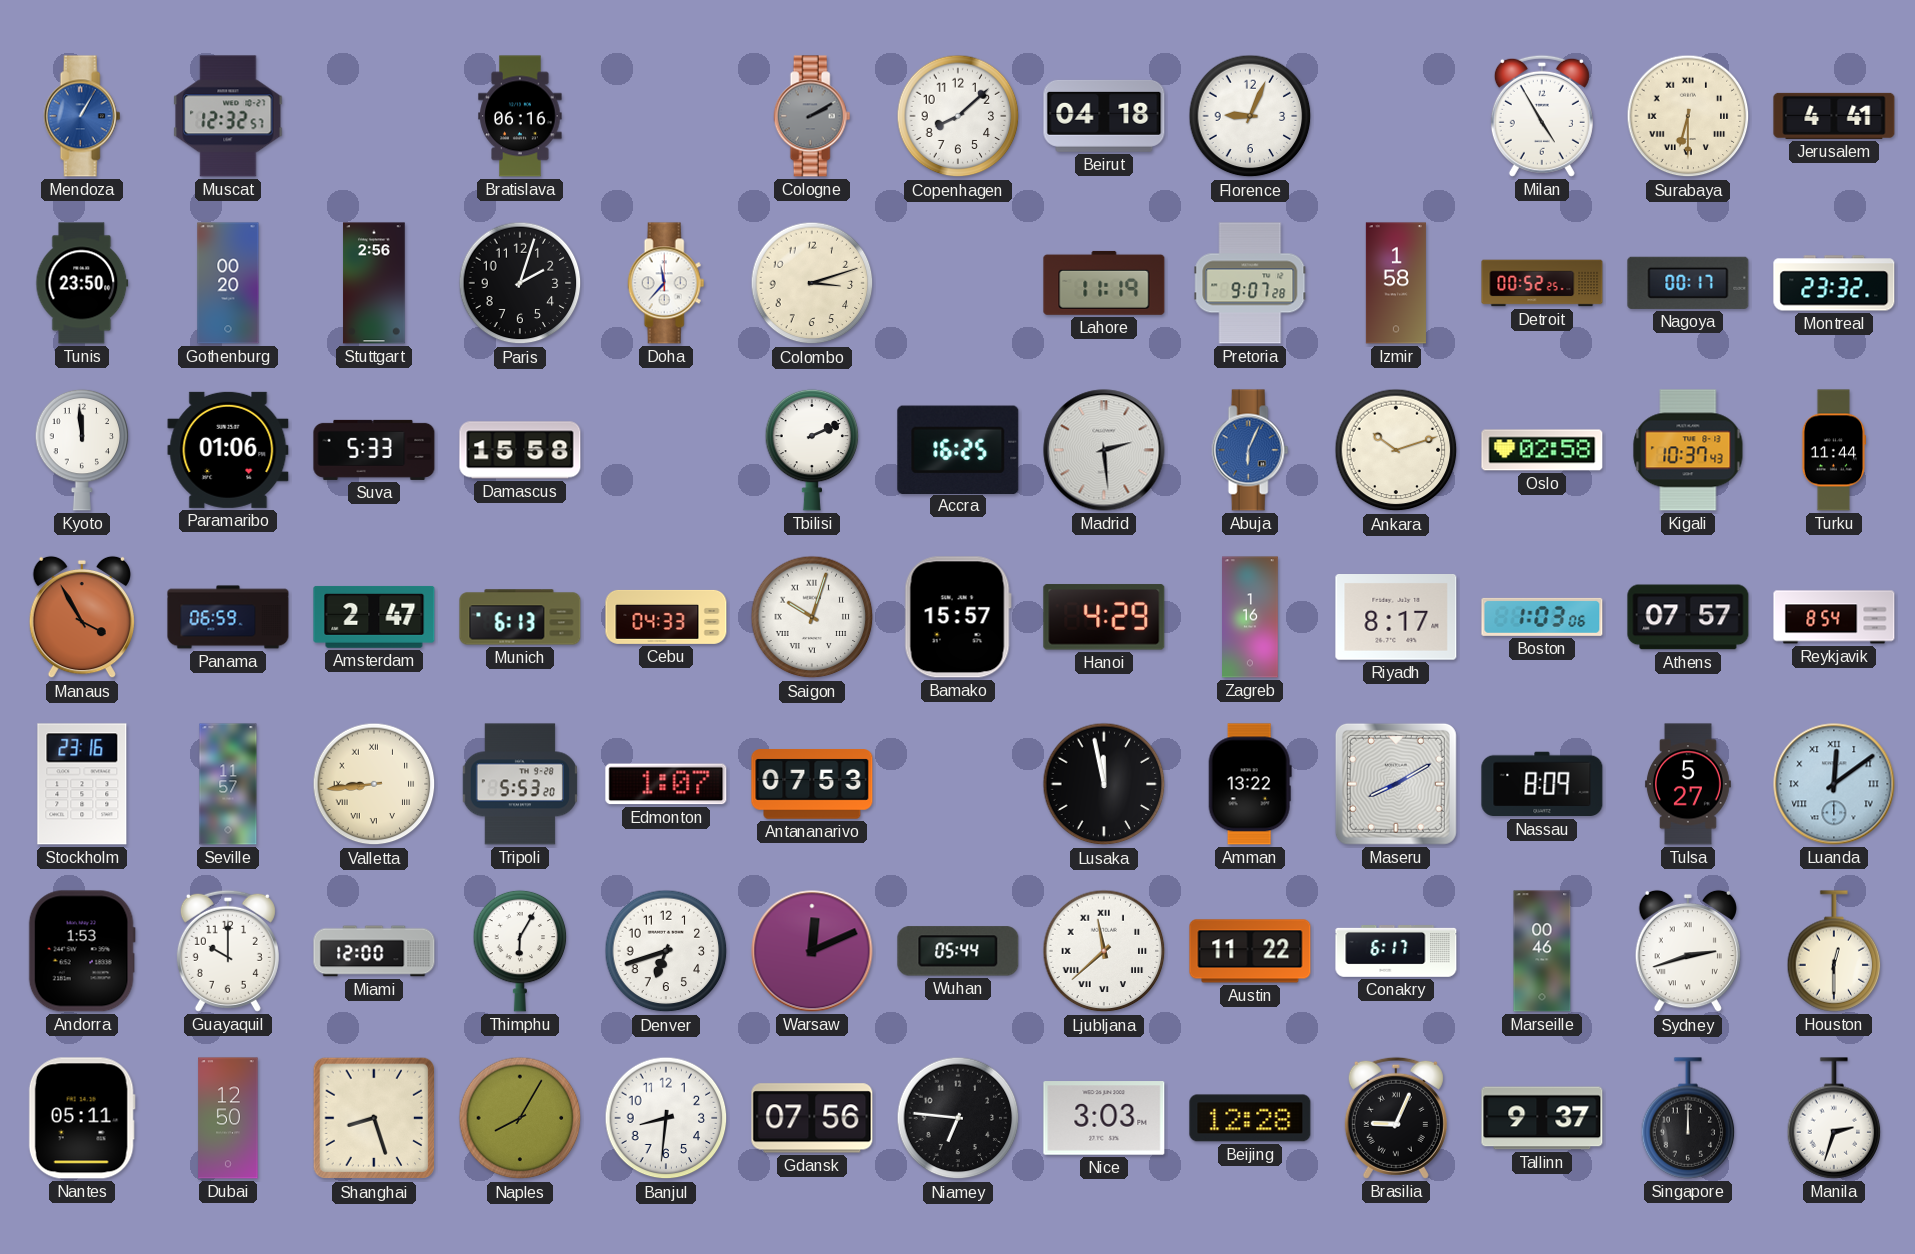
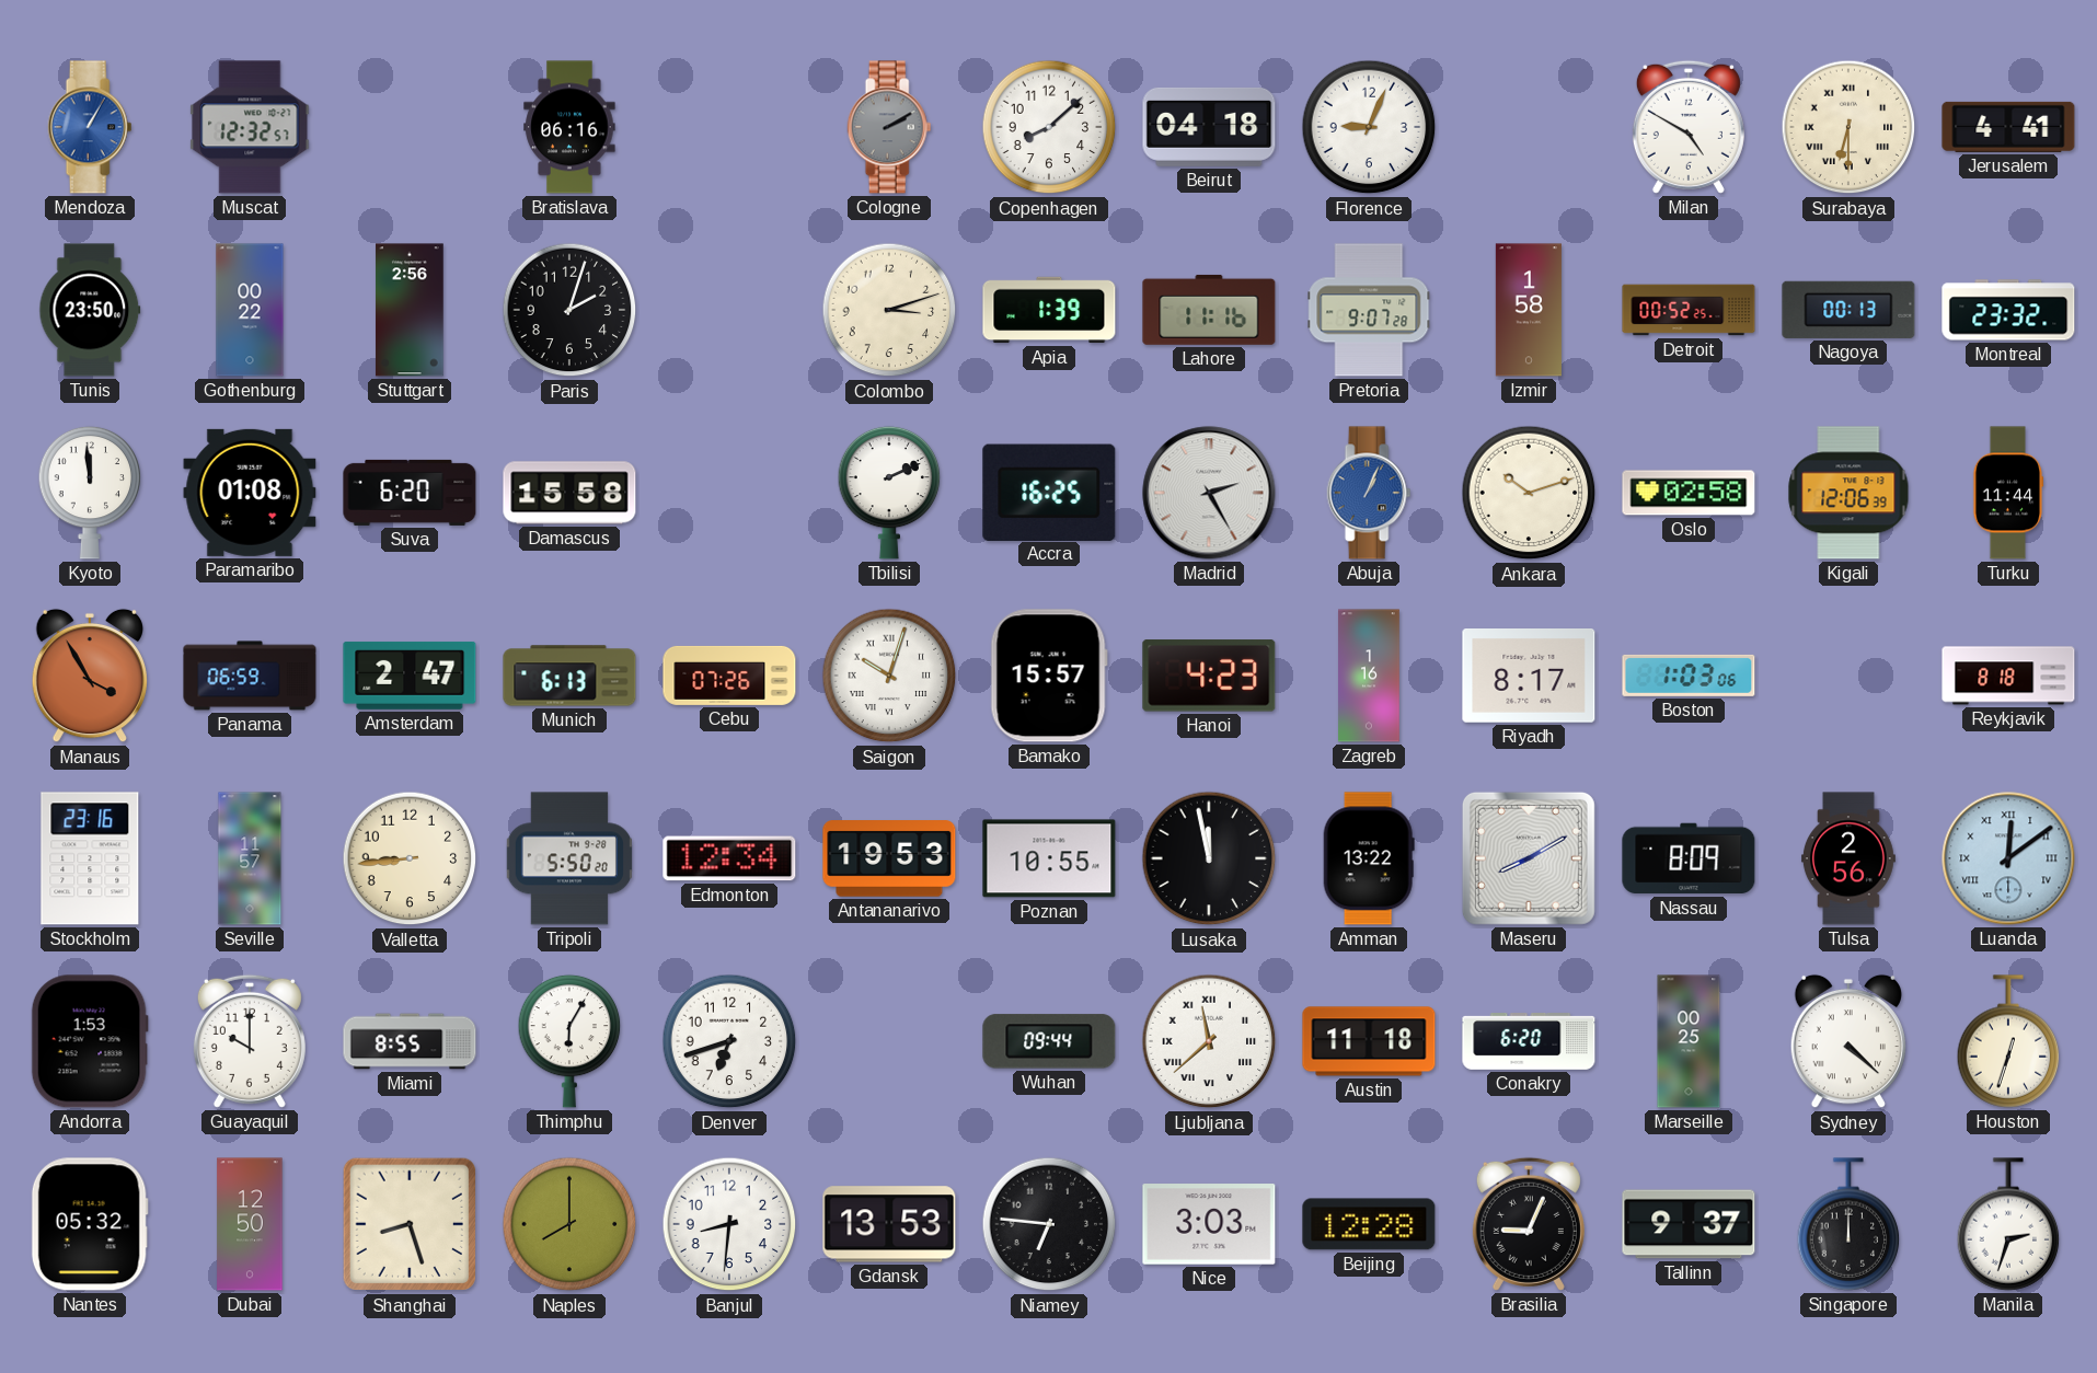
Milan: 4:55 -> 4:50
Gothenburg: 00:20 -> 00:22
Doha: 11:37 -> none
Apia: none -> 1:39
Lahore: 11:19 -> 11:16
Nagoya: 00:17 -> 00:13
Paramaribo: 01:06 -> 01:08
Suva: 5:33 -> 6:20
Madrid: 2:29 -> 2:25
Abuja: 6:04 -> 1:04
Kigali: 10:37 -> 12:06
Cebu: 04:33 -> 07:26
Hanoi: 4:29 -> 4:23
Athens: 07:57 -> none
Reykjavik: 8:54 -> 8:18
Valletta numerals: Roman -> Arabic
Tripoli: 5:53 -> 5:50
Edmonton: 1:07 -> 12:34
Antananarivo: 07:53 -> 19:53
Poznan: none -> 10:55
Tulsa: 5:27 -> 2:56
Miami: 12:00 -> 8:55
Warsaw: 12:11 -> none
Wuhan: 05:44 -> 09:44
Austin: 11:22 -> 11:18
Conakry: 6:17 -> 6:20
Marseille: 00:46 -> 00:25
Sydney: 2:42 -> 4:22
Houston: 12:30 -> 12:33
Nantes: 05:11 -> 05:32
Naples: 8:05 -> 8:00
Gdansk: 07:56 -> 13:53
